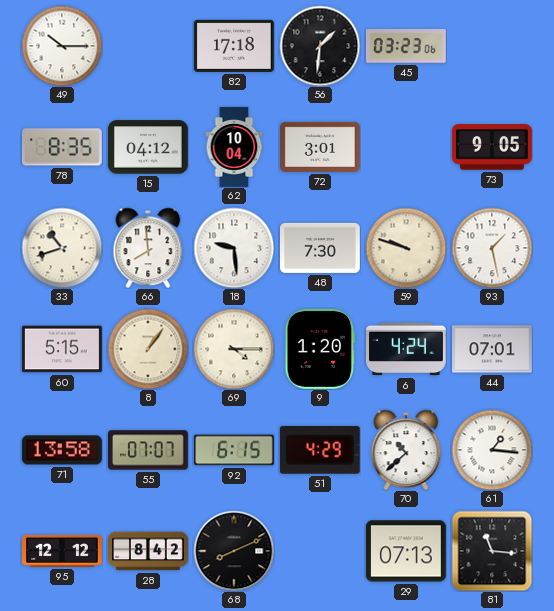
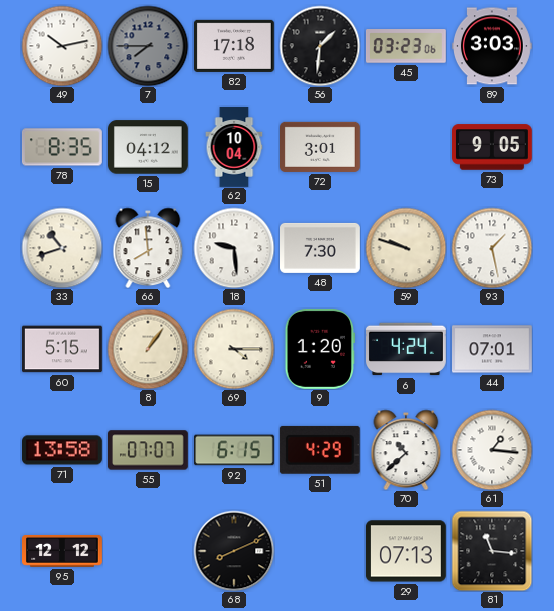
49: 10:15 -> 10:13
7: none -> 7:45
89: none -> 3:03
28: 8:42 -> none
